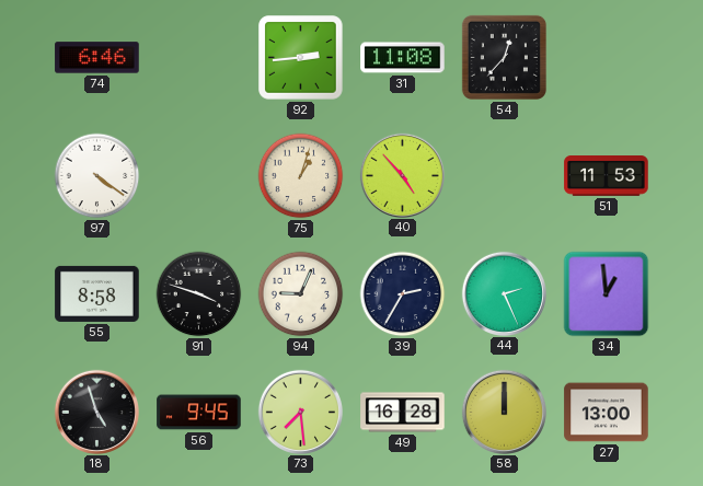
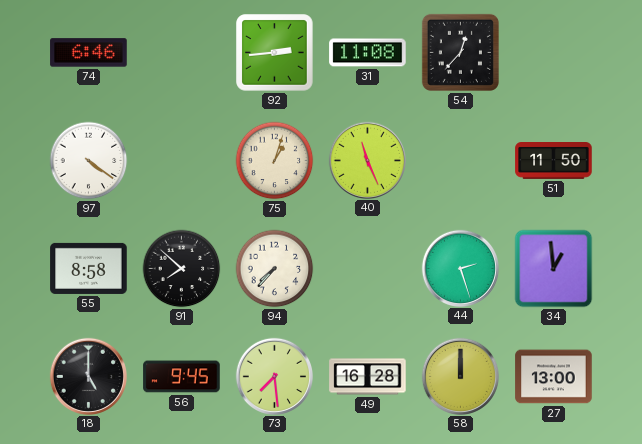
40: 4:53 -> 11:26
51: 11:53 -> 11:50
91: 3:48 -> 7:52
94: 9:04 -> 7:37
39: 2:35 -> none
44: 2:26 -> 2:27
18: 4:57 -> 5:00
